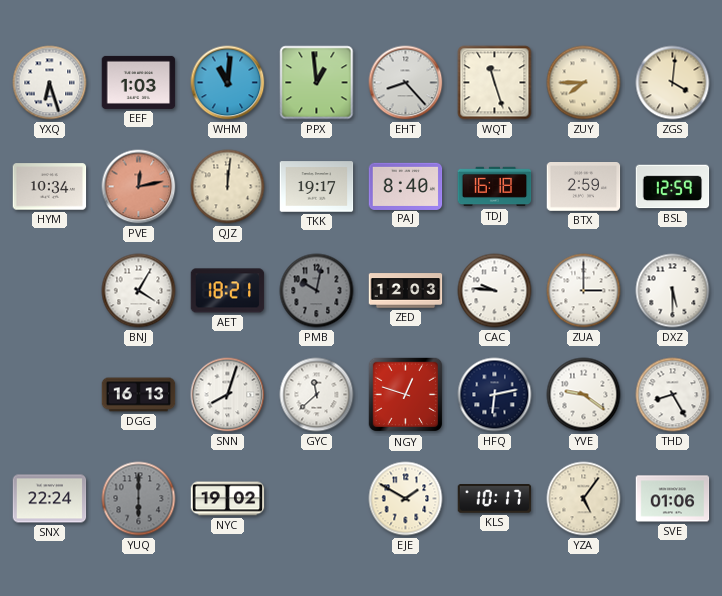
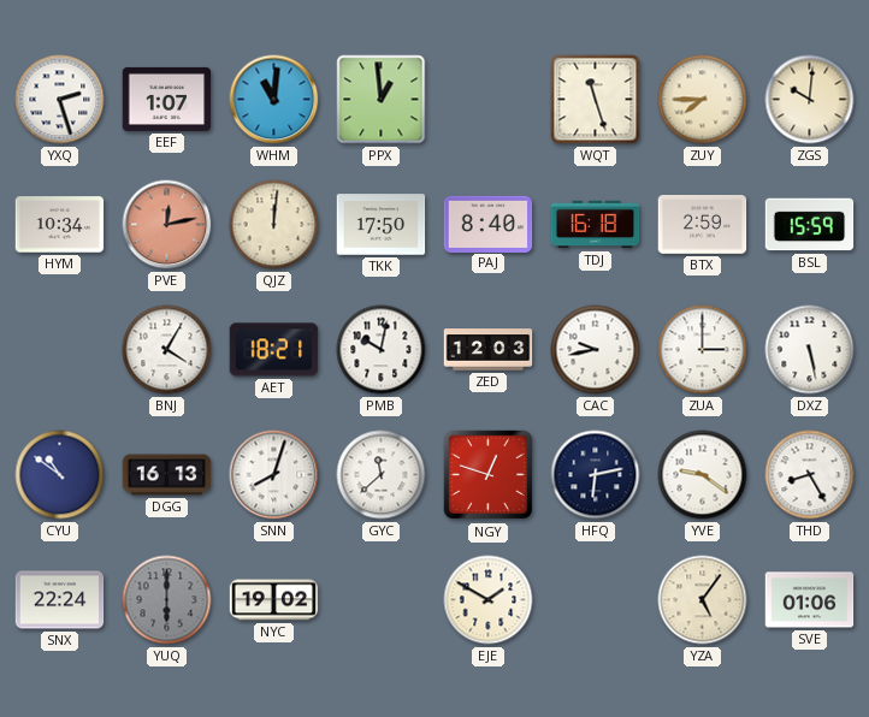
YXQ: 6:27 -> 2:27
EEF: 1:03 -> 1:07
EHT: 8:23 -> none
ZGS: 4:01 -> 10:01
TKK: 19:17 -> 17:50
BSL: 12:59 -> 15:59
PMB dial: grey -> white
CAC: 9:46 -> 9:43
DXZ: 5:30 -> 5:28
CYU: none -> 10:51
KLS: 10:17 -> none
